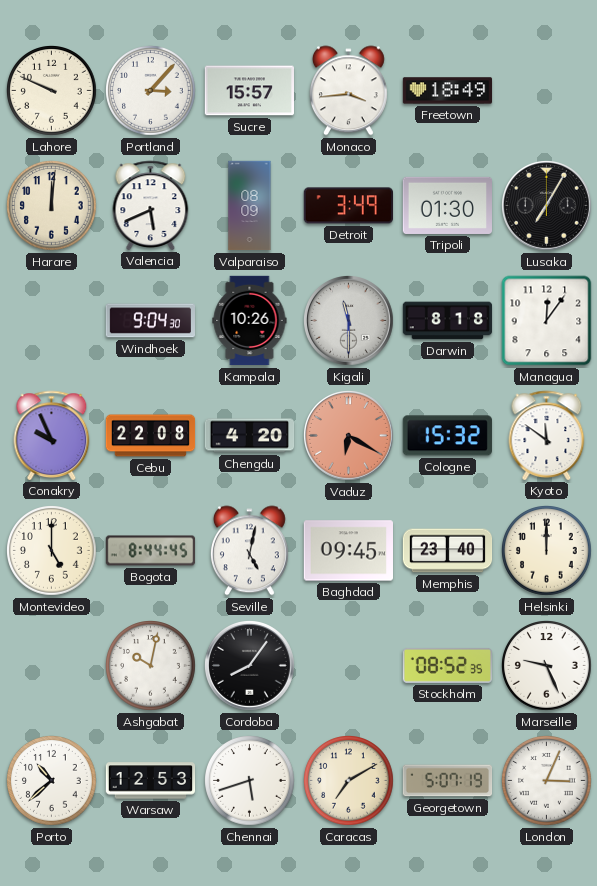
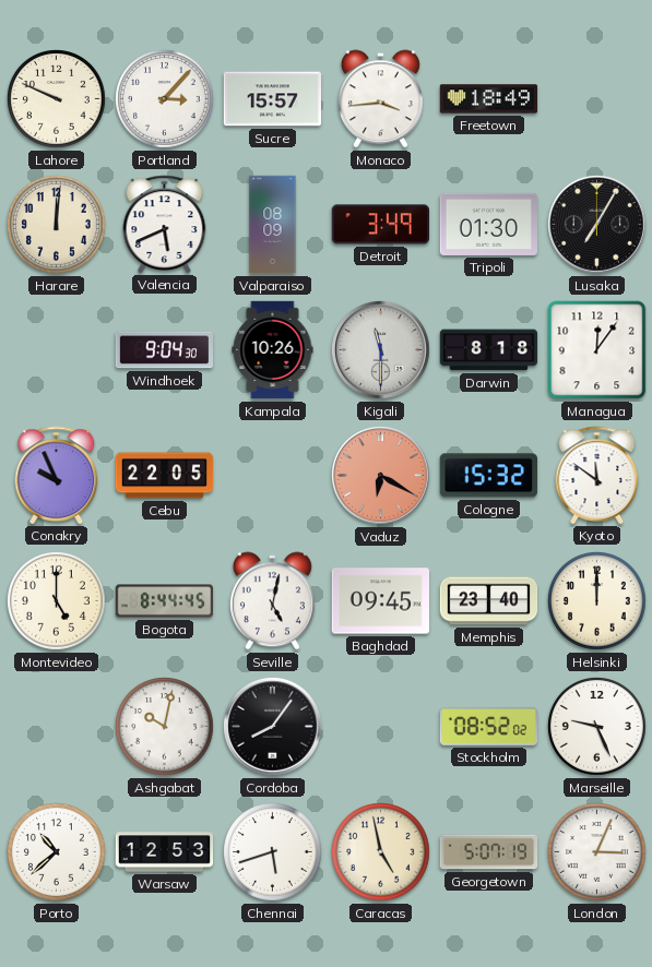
Cebu: 22:08 -> 22:05
Chengdu: 4:20 -> none
Stockholm: 08:52:35 -> 08:52:02
Caracas: 7:10 -> 4:58
